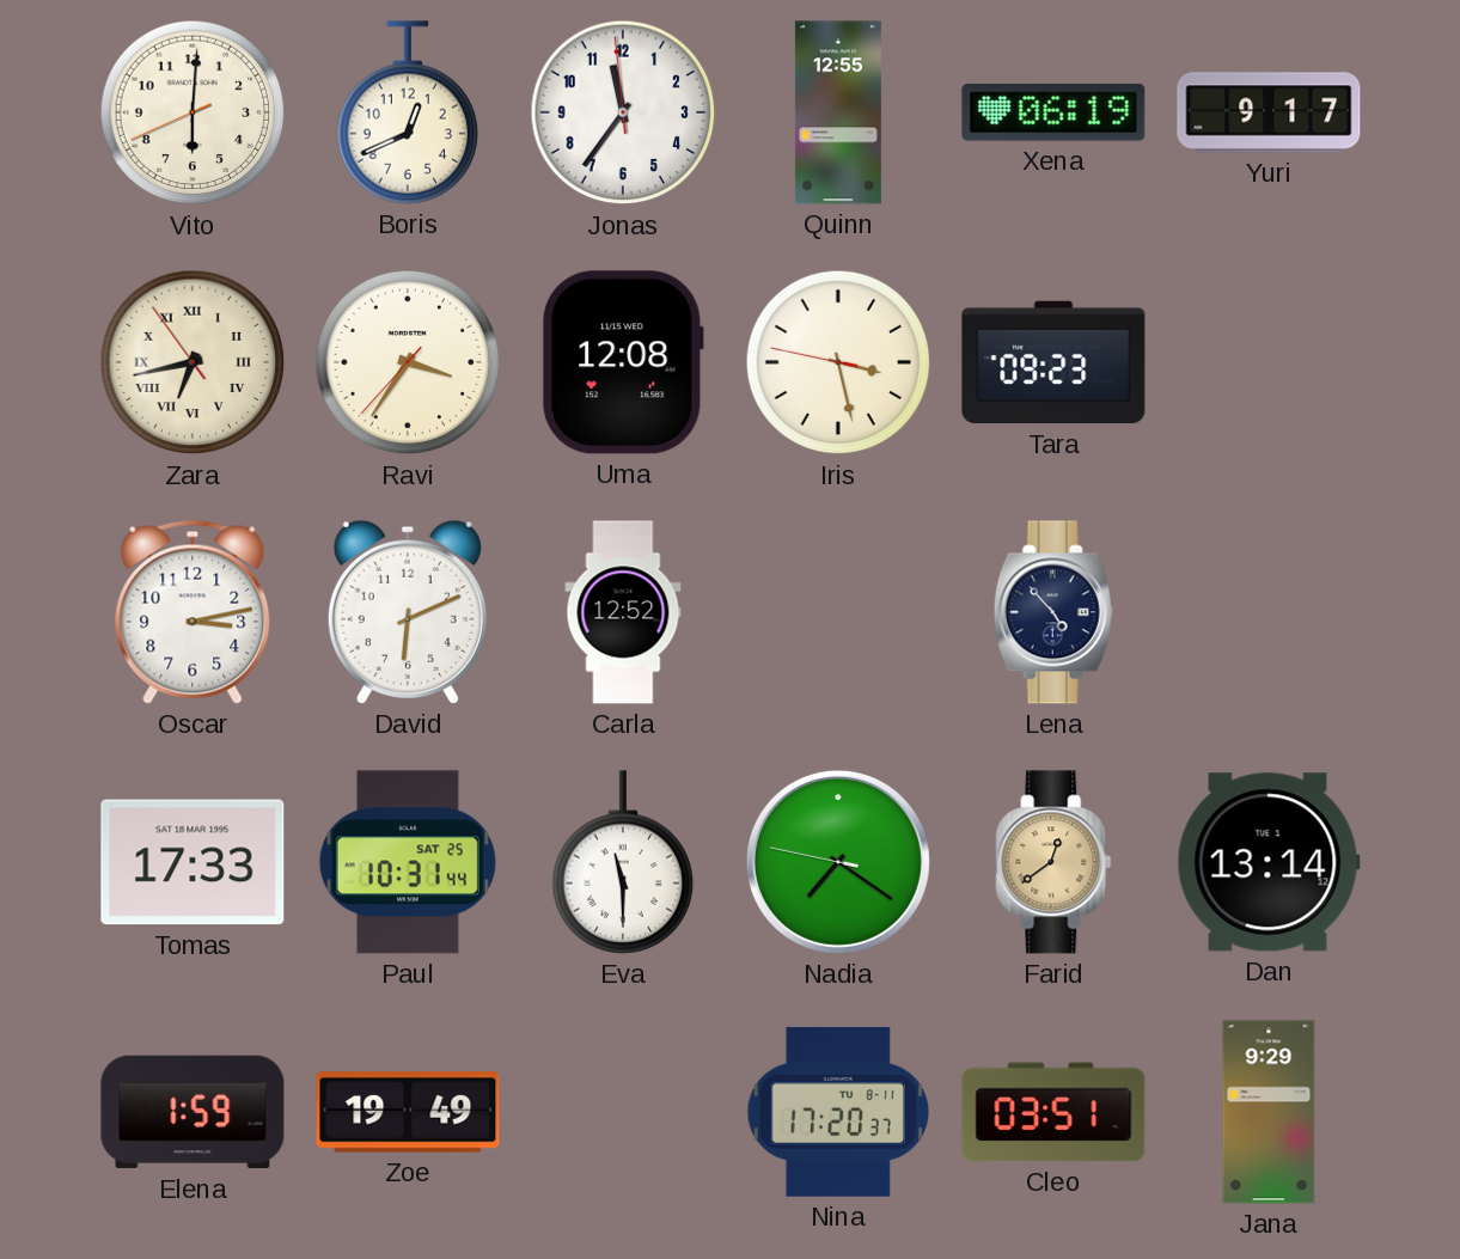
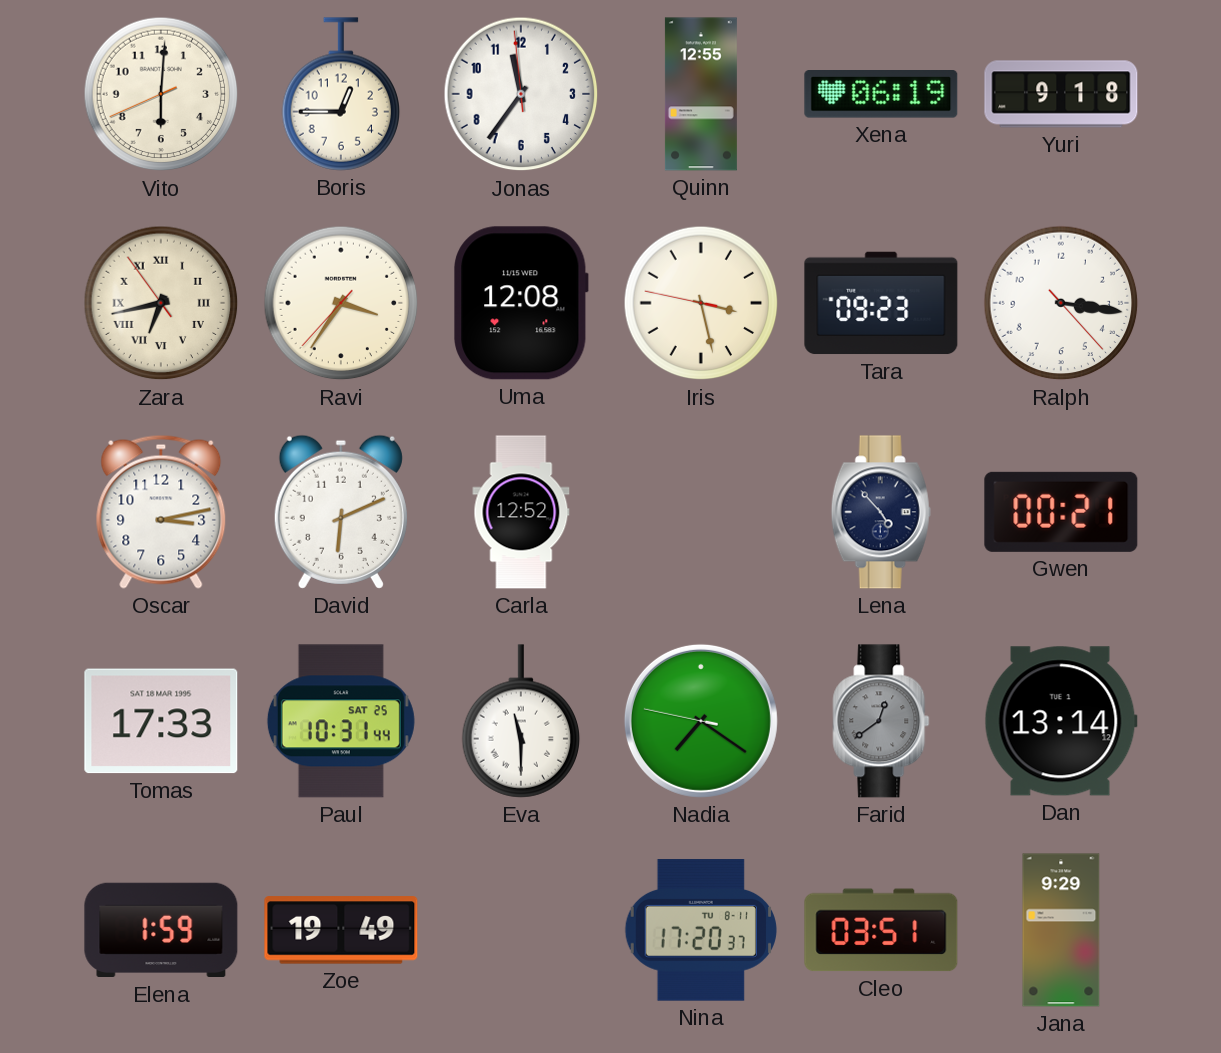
Boris: 12:41 -> 12:45
Yuri: 9:17 -> 9:18
Ralph: none -> 3:16
Gwen: none -> 00:21
Farid dial: champagne -> grey
